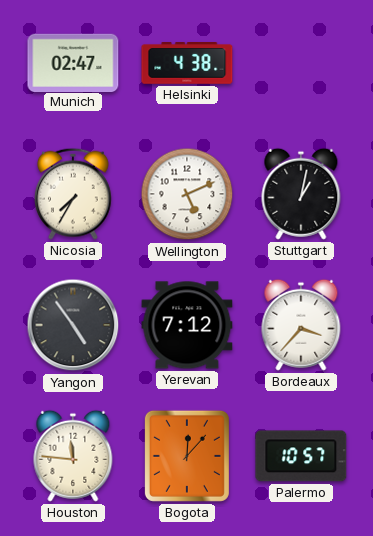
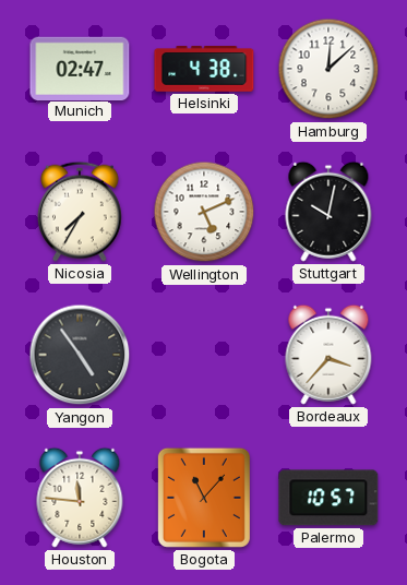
Hamburg: none -> 12:08
Stuttgart: 1:02 -> 10:02
Yerevan: 7:12 -> none
Bogota: 12:07 -> 11:07
